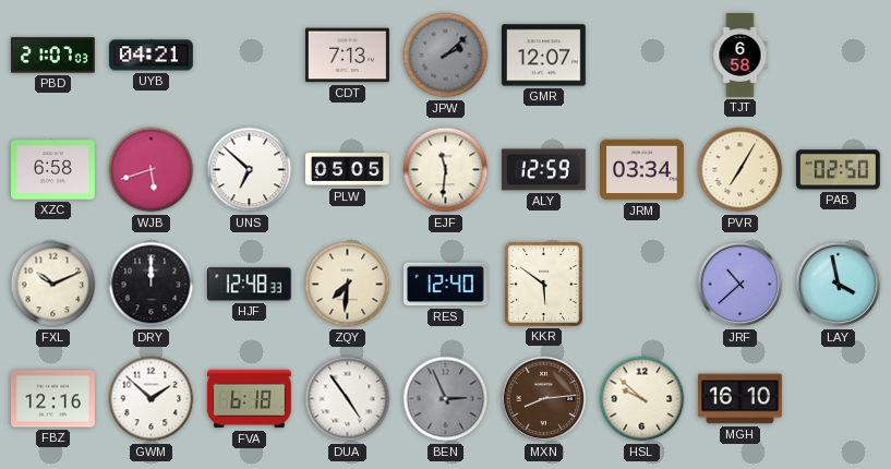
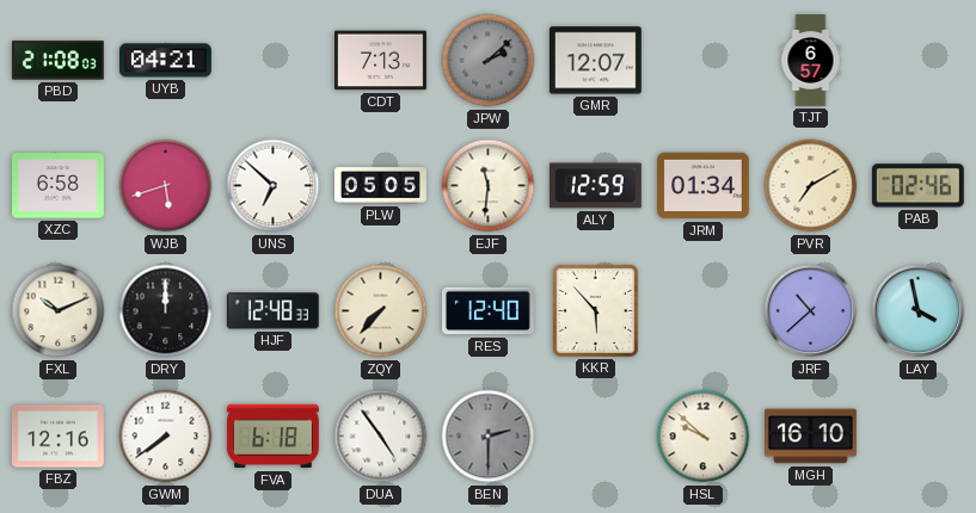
PBD: 21:07 -> 21:08
TJT: 6:58 -> 6:57
JRM: 03:34 -> 01:34
PVR: 7:05 -> 7:10
PAB: 02:50 -> 02:46
ZQY: 7:31 -> 7:37
KKR: 5:51 -> 5:53
GWM: 1:52 -> 7:39
BEN: 2:56 -> 2:30
MXN: 8:14 -> none
